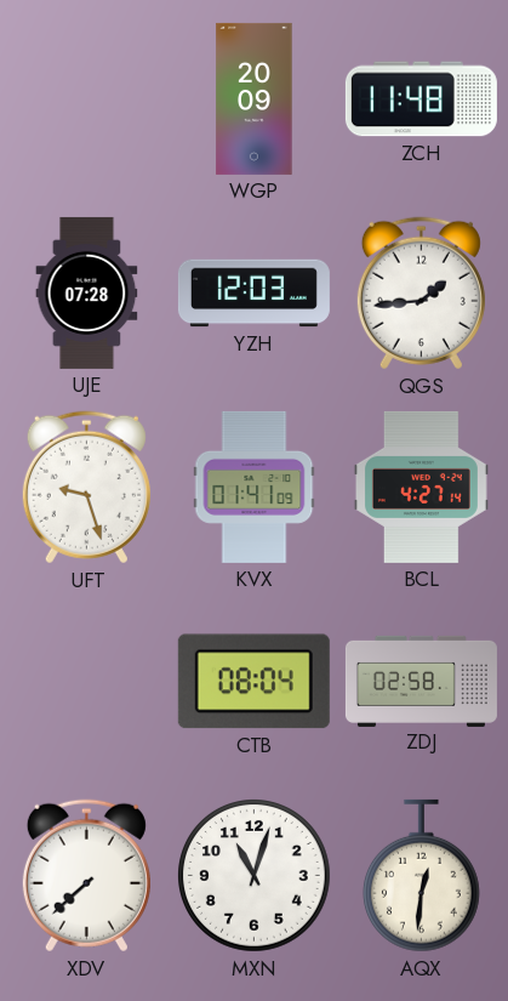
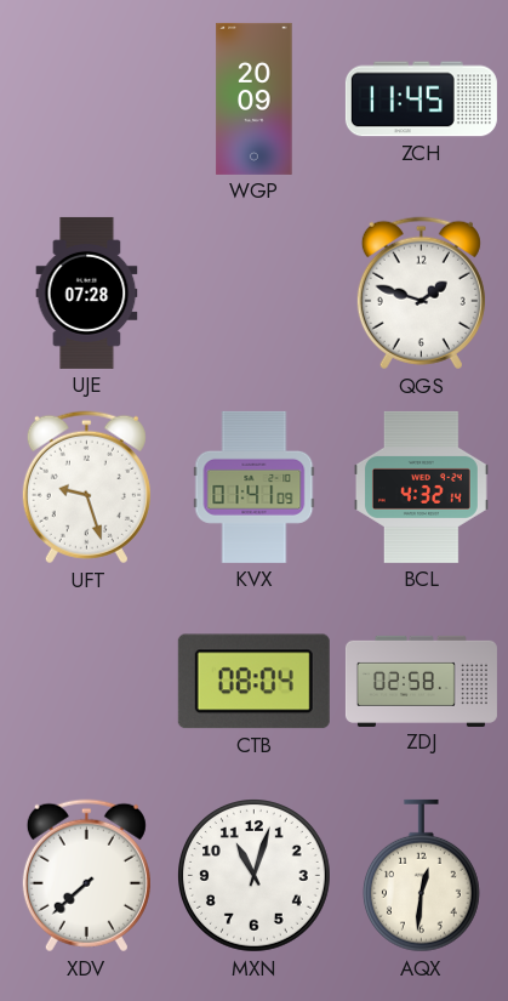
ZCH: 11:48 -> 11:45
YZH: 12:03 -> none
QGS: 1:44 -> 1:48
BCL: 4:27 -> 4:32
